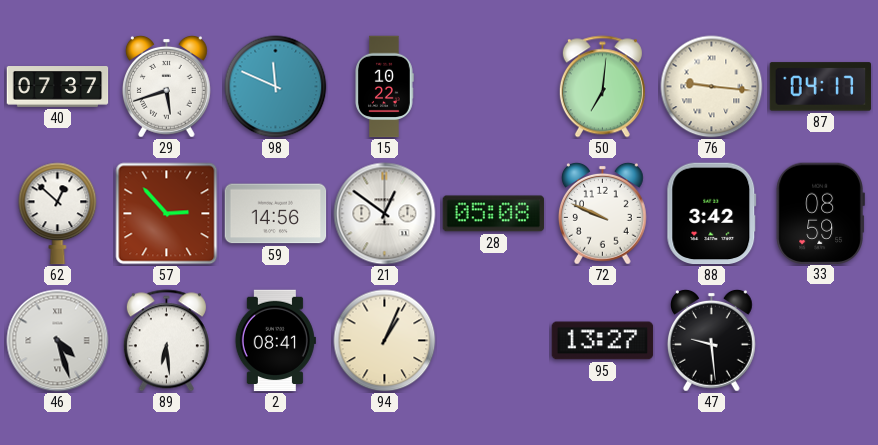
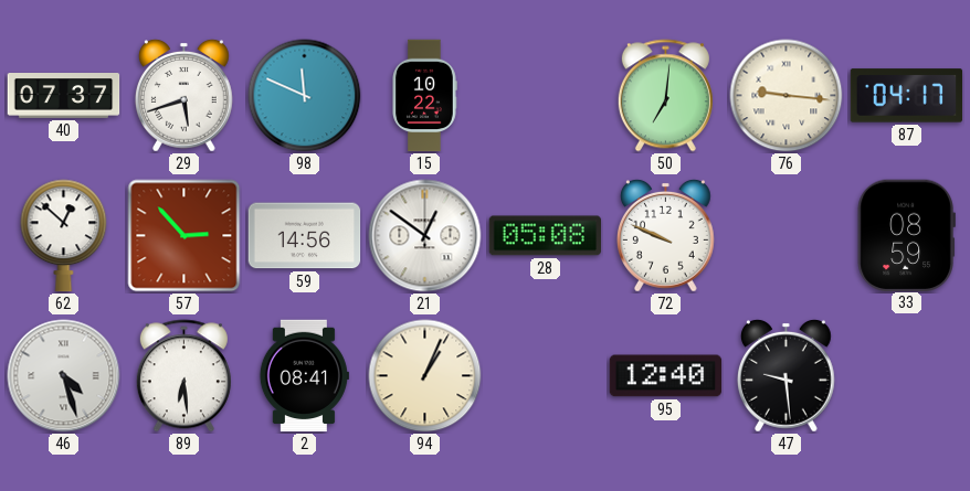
88: 3:42 -> none
95: 13:27 -> 12:40
